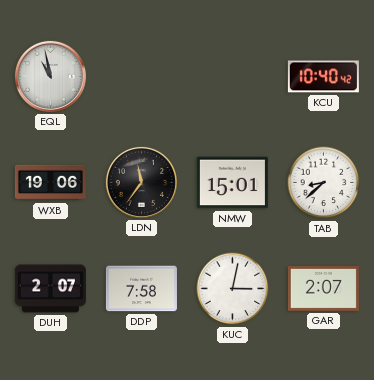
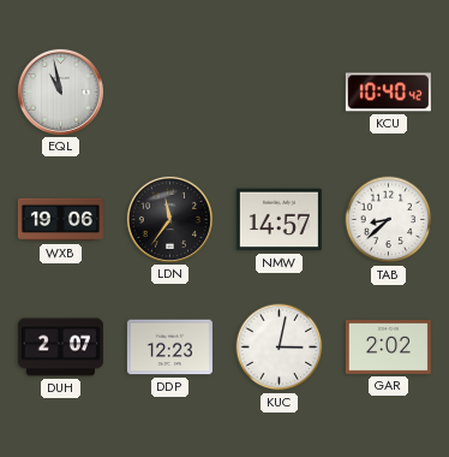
NMW: 15:01 -> 14:57
DDP: 7:58 -> 12:23
GAR: 2:07 -> 2:02
